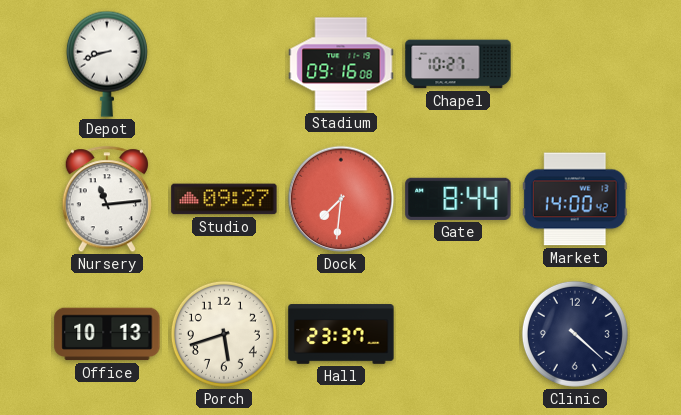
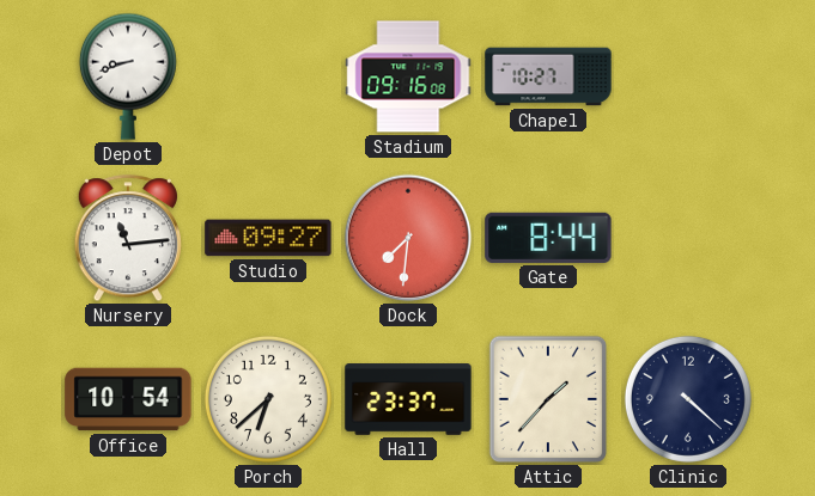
Market: 14:00 -> none
Office: 10:13 -> 10:54
Porch: 5:42 -> 6:38
Attic: none -> 1:37
